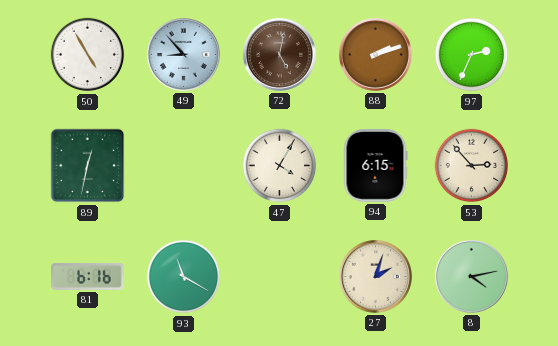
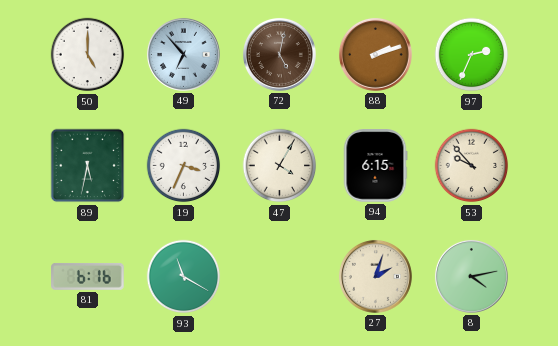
50: 4:55 -> 5:00
49: 8:53 -> 6:53
89: 12:32 -> 5:32
19: none -> 3:34
53: 2:53 -> 9:53
